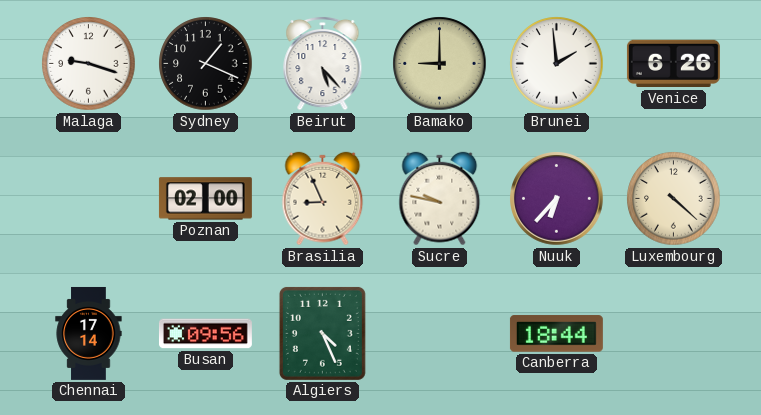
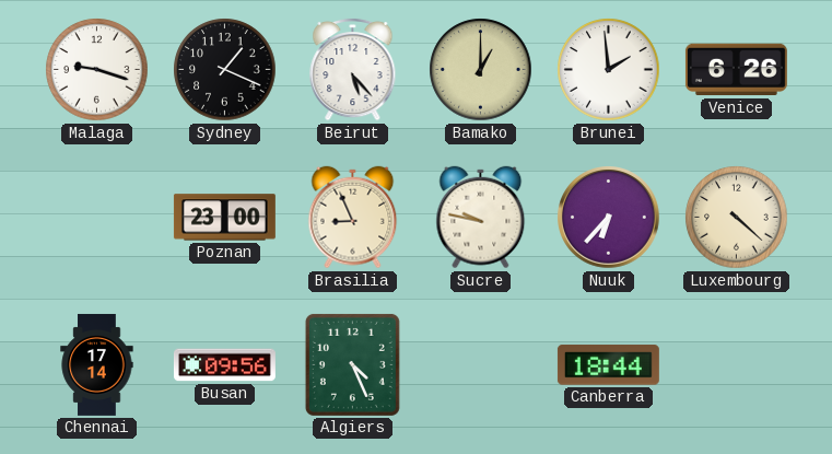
Bamako: 9:00 -> 1:00
Poznan: 02:00 -> 23:00
